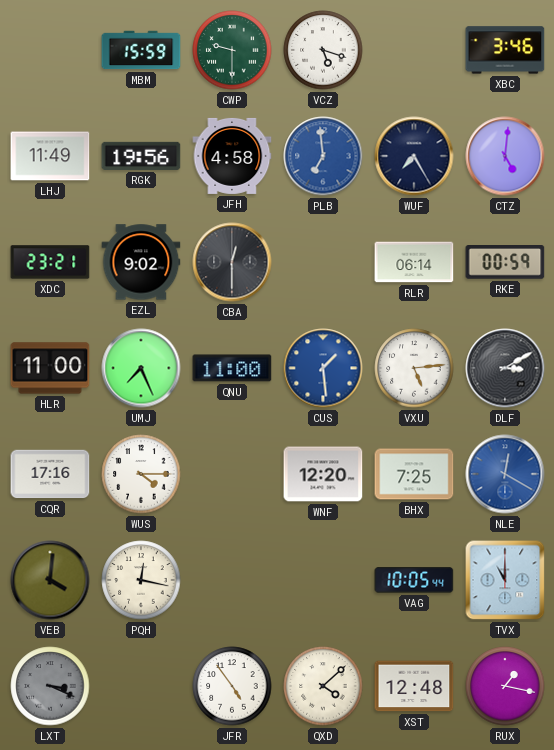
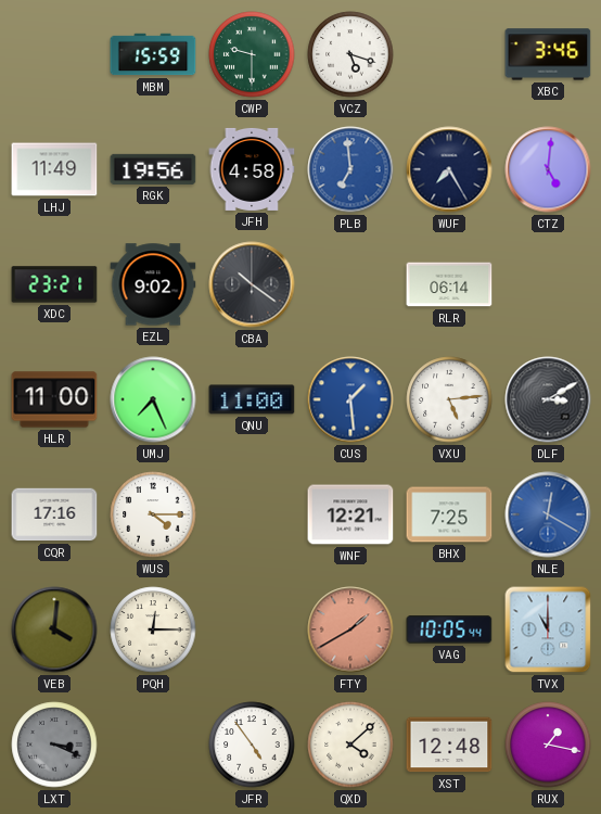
CBA: 12:30 -> 10:21
RKE: 00:59 -> none
WNF: 12:20 -> 12:21
PQH: 12:17 -> 12:15
FTY: none -> 1:40
